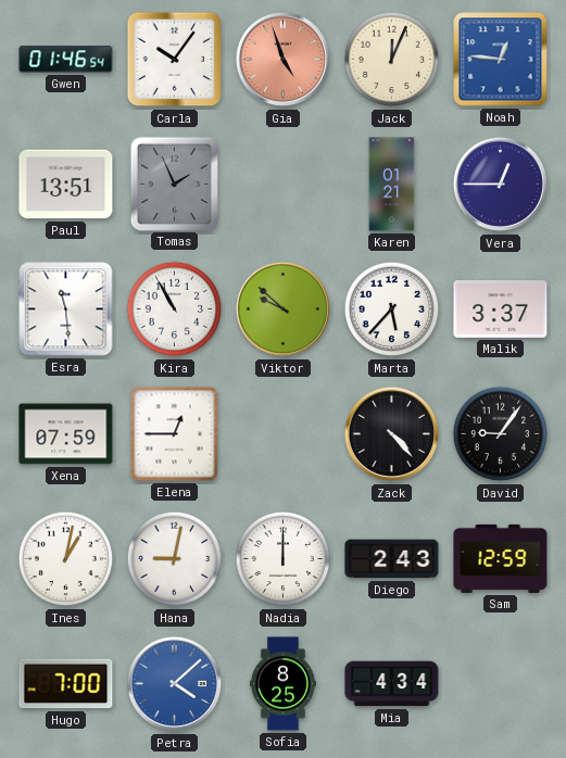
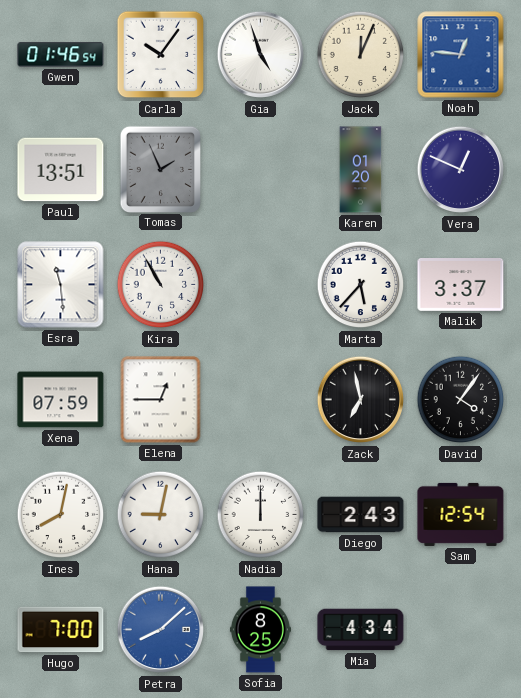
Gia dial: salmon -> white
Karen: 01:21 -> 01:20
Vera: 12:45 -> 12:49
Viktor: 9:52 -> none
Zack: 4:23 -> 6:58
David: 9:06 -> 4:06
Ines: 1:02 -> 8:02
Sam: 12:59 -> 12:54
Petra: 4:08 -> 8:08
